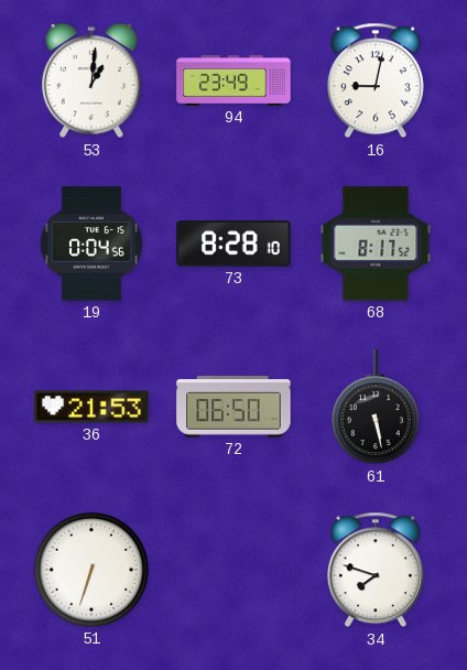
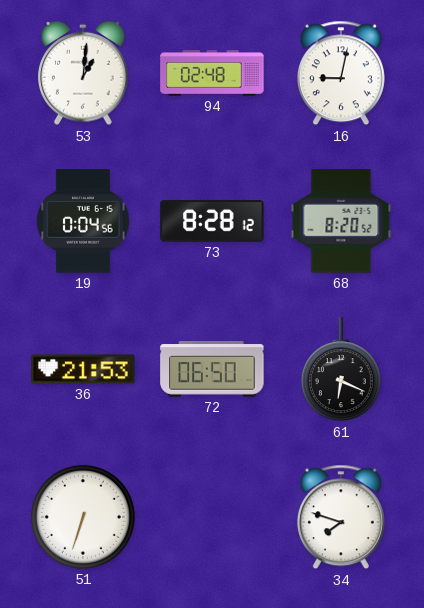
94: 23:49 -> 02:48
73: 8:28:10 -> 8:28:12
68: 8:17 -> 8:20
61: 5:28 -> 6:19
